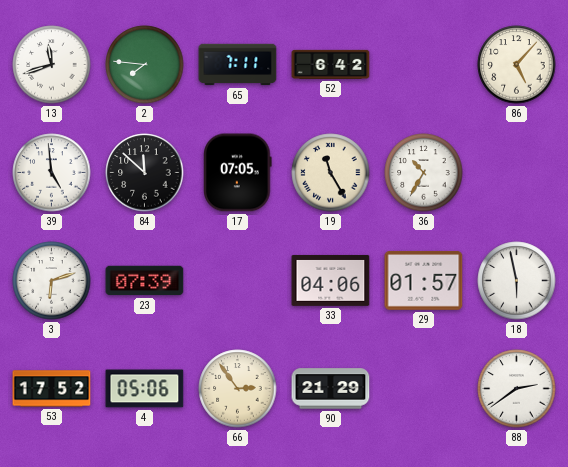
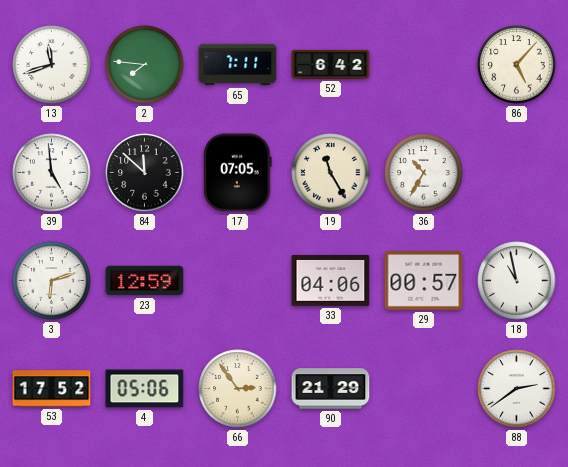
23: 07:39 -> 12:59
29: 01:57 -> 00:57
18: 5:58 -> 10:58
